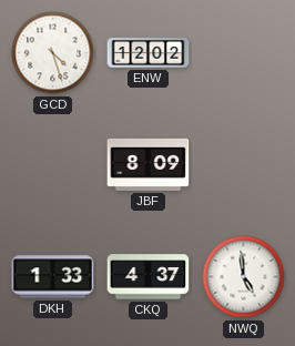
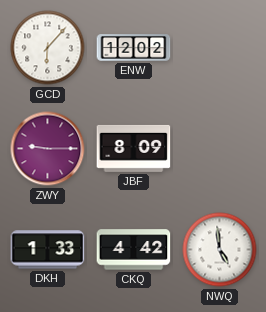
GCD: 4:27 -> 6:07
ZWY: none -> 9:15
CKQ: 4:37 -> 4:42
